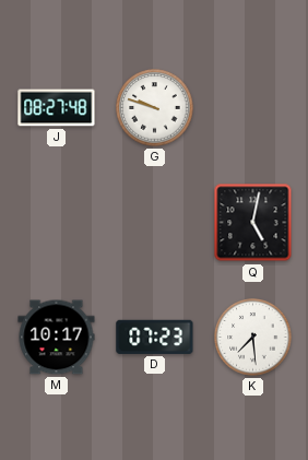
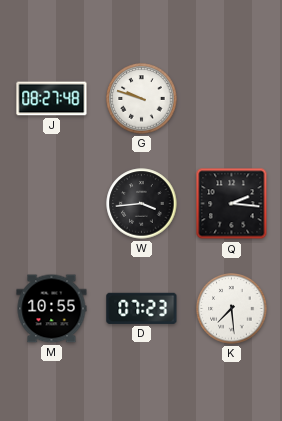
W: none -> 3:44
Q: 5:02 -> 2:16
M: 10:17 -> 10:55
